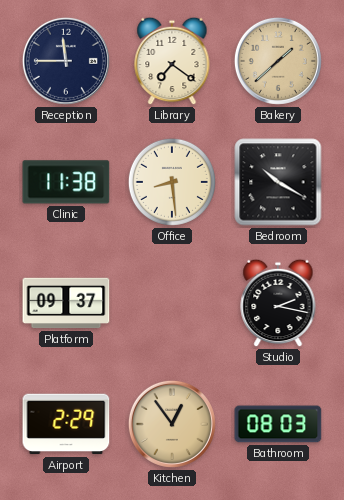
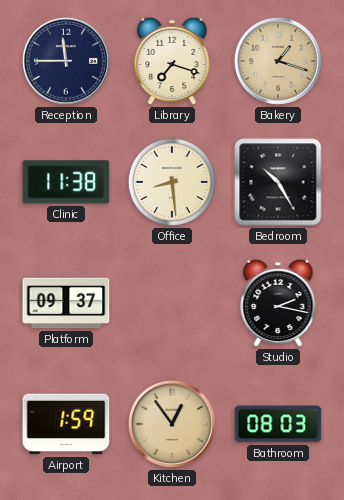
Library: 7:21 -> 7:18
Bakery: 1:38 -> 1:18
Bedroom: 10:20 -> 10:25
Airport: 2:29 -> 1:59
